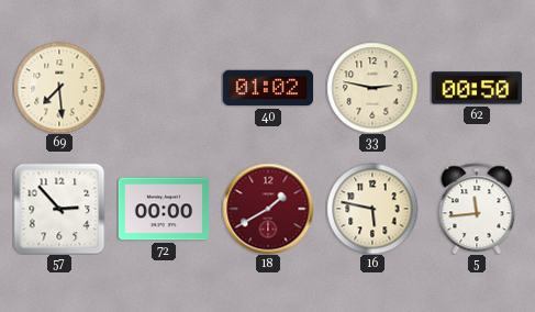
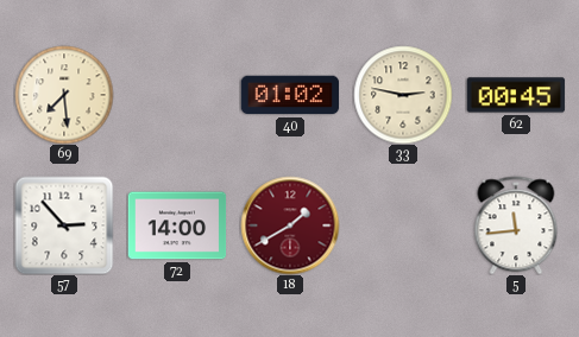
62: 00:50 -> 00:45
72: 00:00 -> 14:00
16: 5:47 -> none
